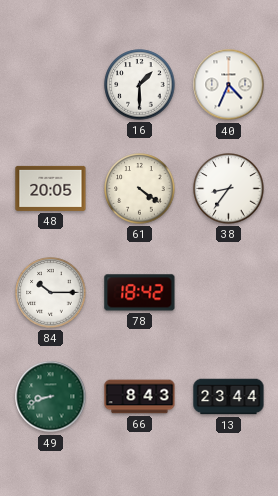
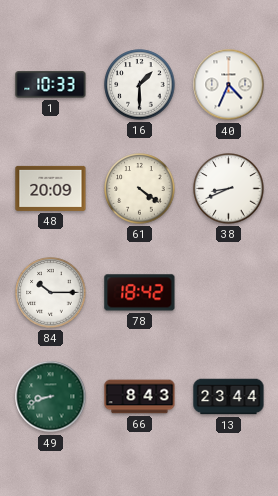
1: none -> 10:33
48: 20:05 -> 20:09
38: 8:36 -> 8:41
